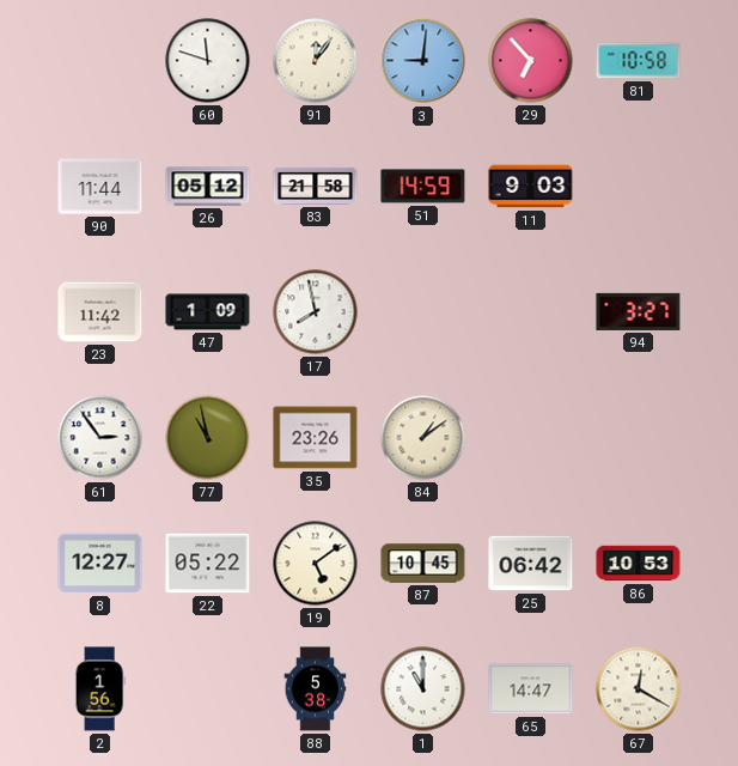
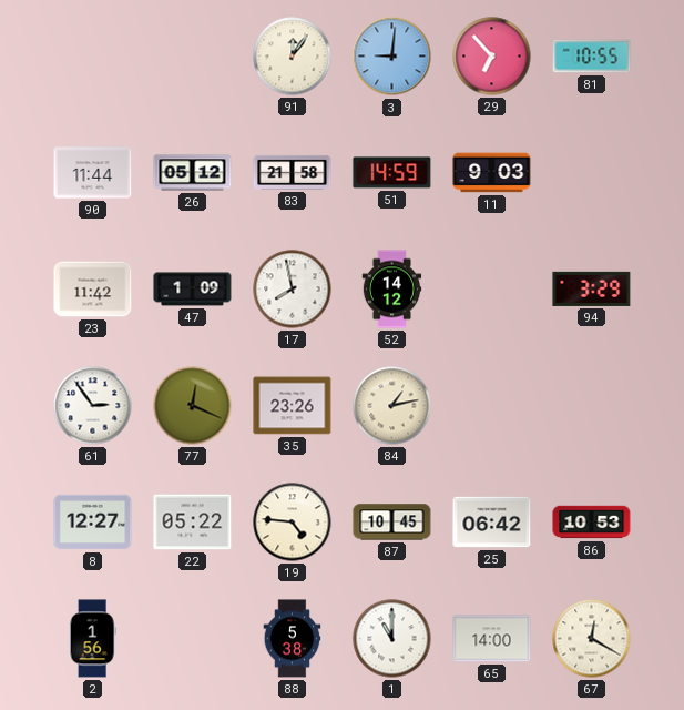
60: 11:48 -> none
81: 10:58 -> 10:55
52: none -> 14:12
94: 3:27 -> 3:29
77: 10:58 -> 12:19
84: 1:09 -> 1:13
19: 5:09 -> 4:46
65: 14:47 -> 14:00
